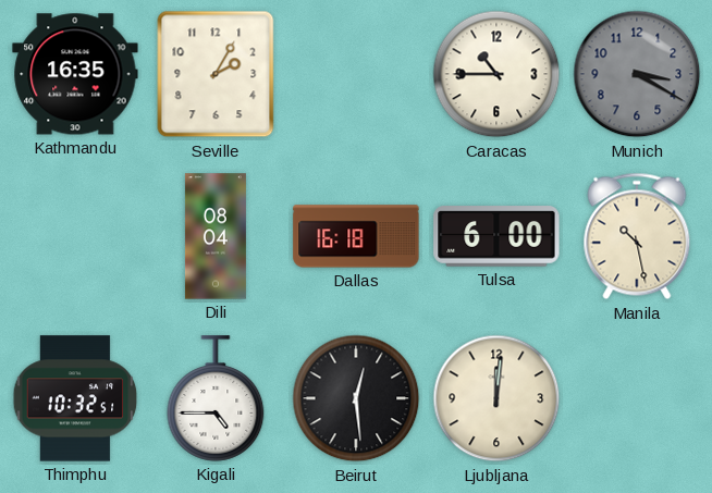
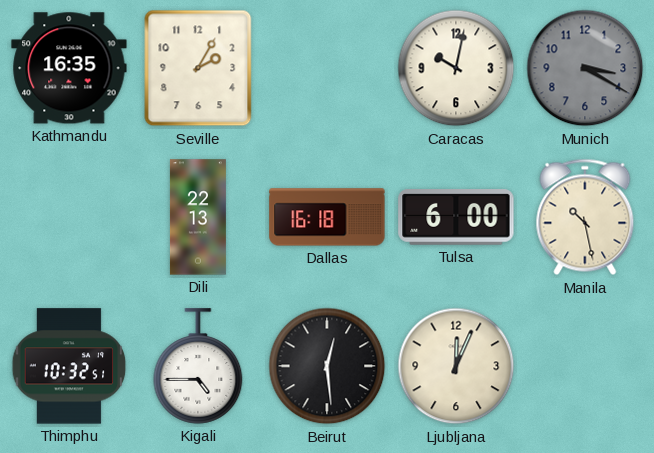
Caracas: 10:45 -> 10:02
Dili: 08:04 -> 22:13
Ljubljana: 12:01 -> 12:04
